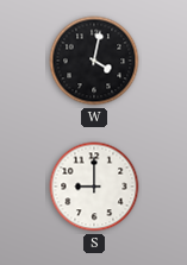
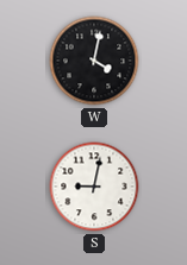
S: 9:00 -> 9:02
